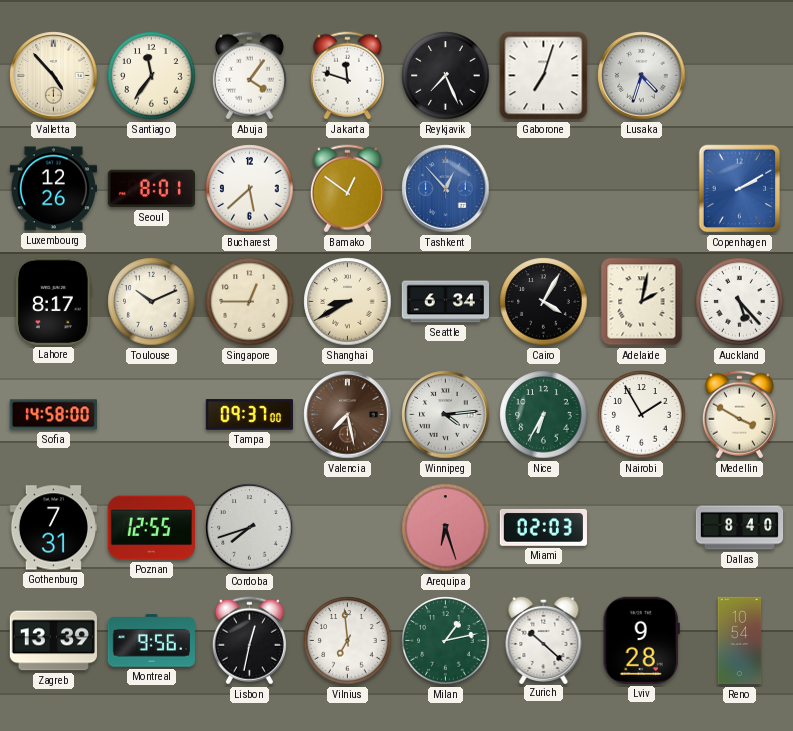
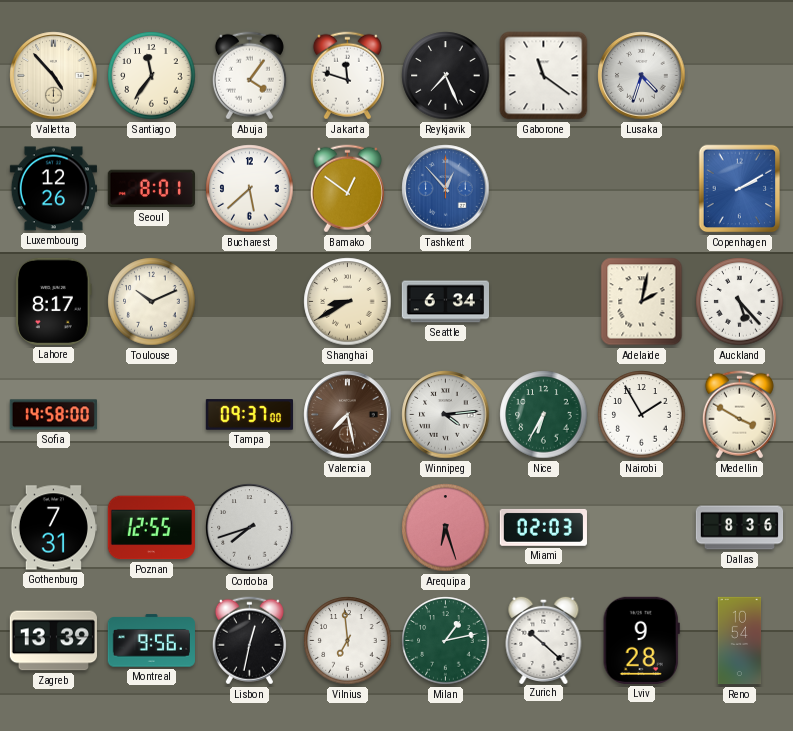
Gaborone: 7:03 -> 11:21
Singapore: 12:45 -> none
Cairo: 4:05 -> none
Dallas: 8:40 -> 8:36
